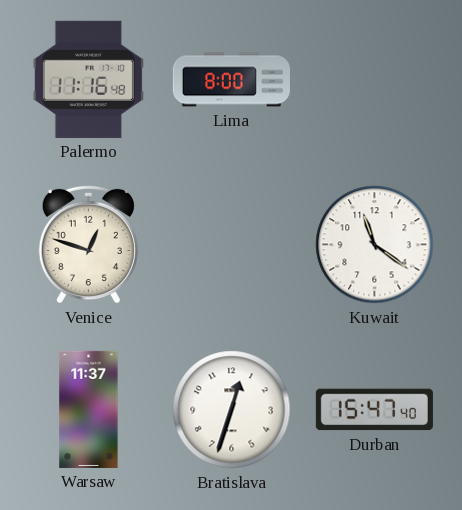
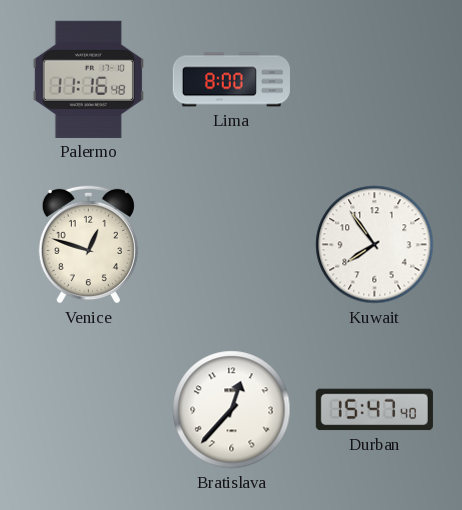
Kuwait: 11:21 -> 7:54
Warsaw: 11:37 -> none
Bratislava: 12:33 -> 12:37
